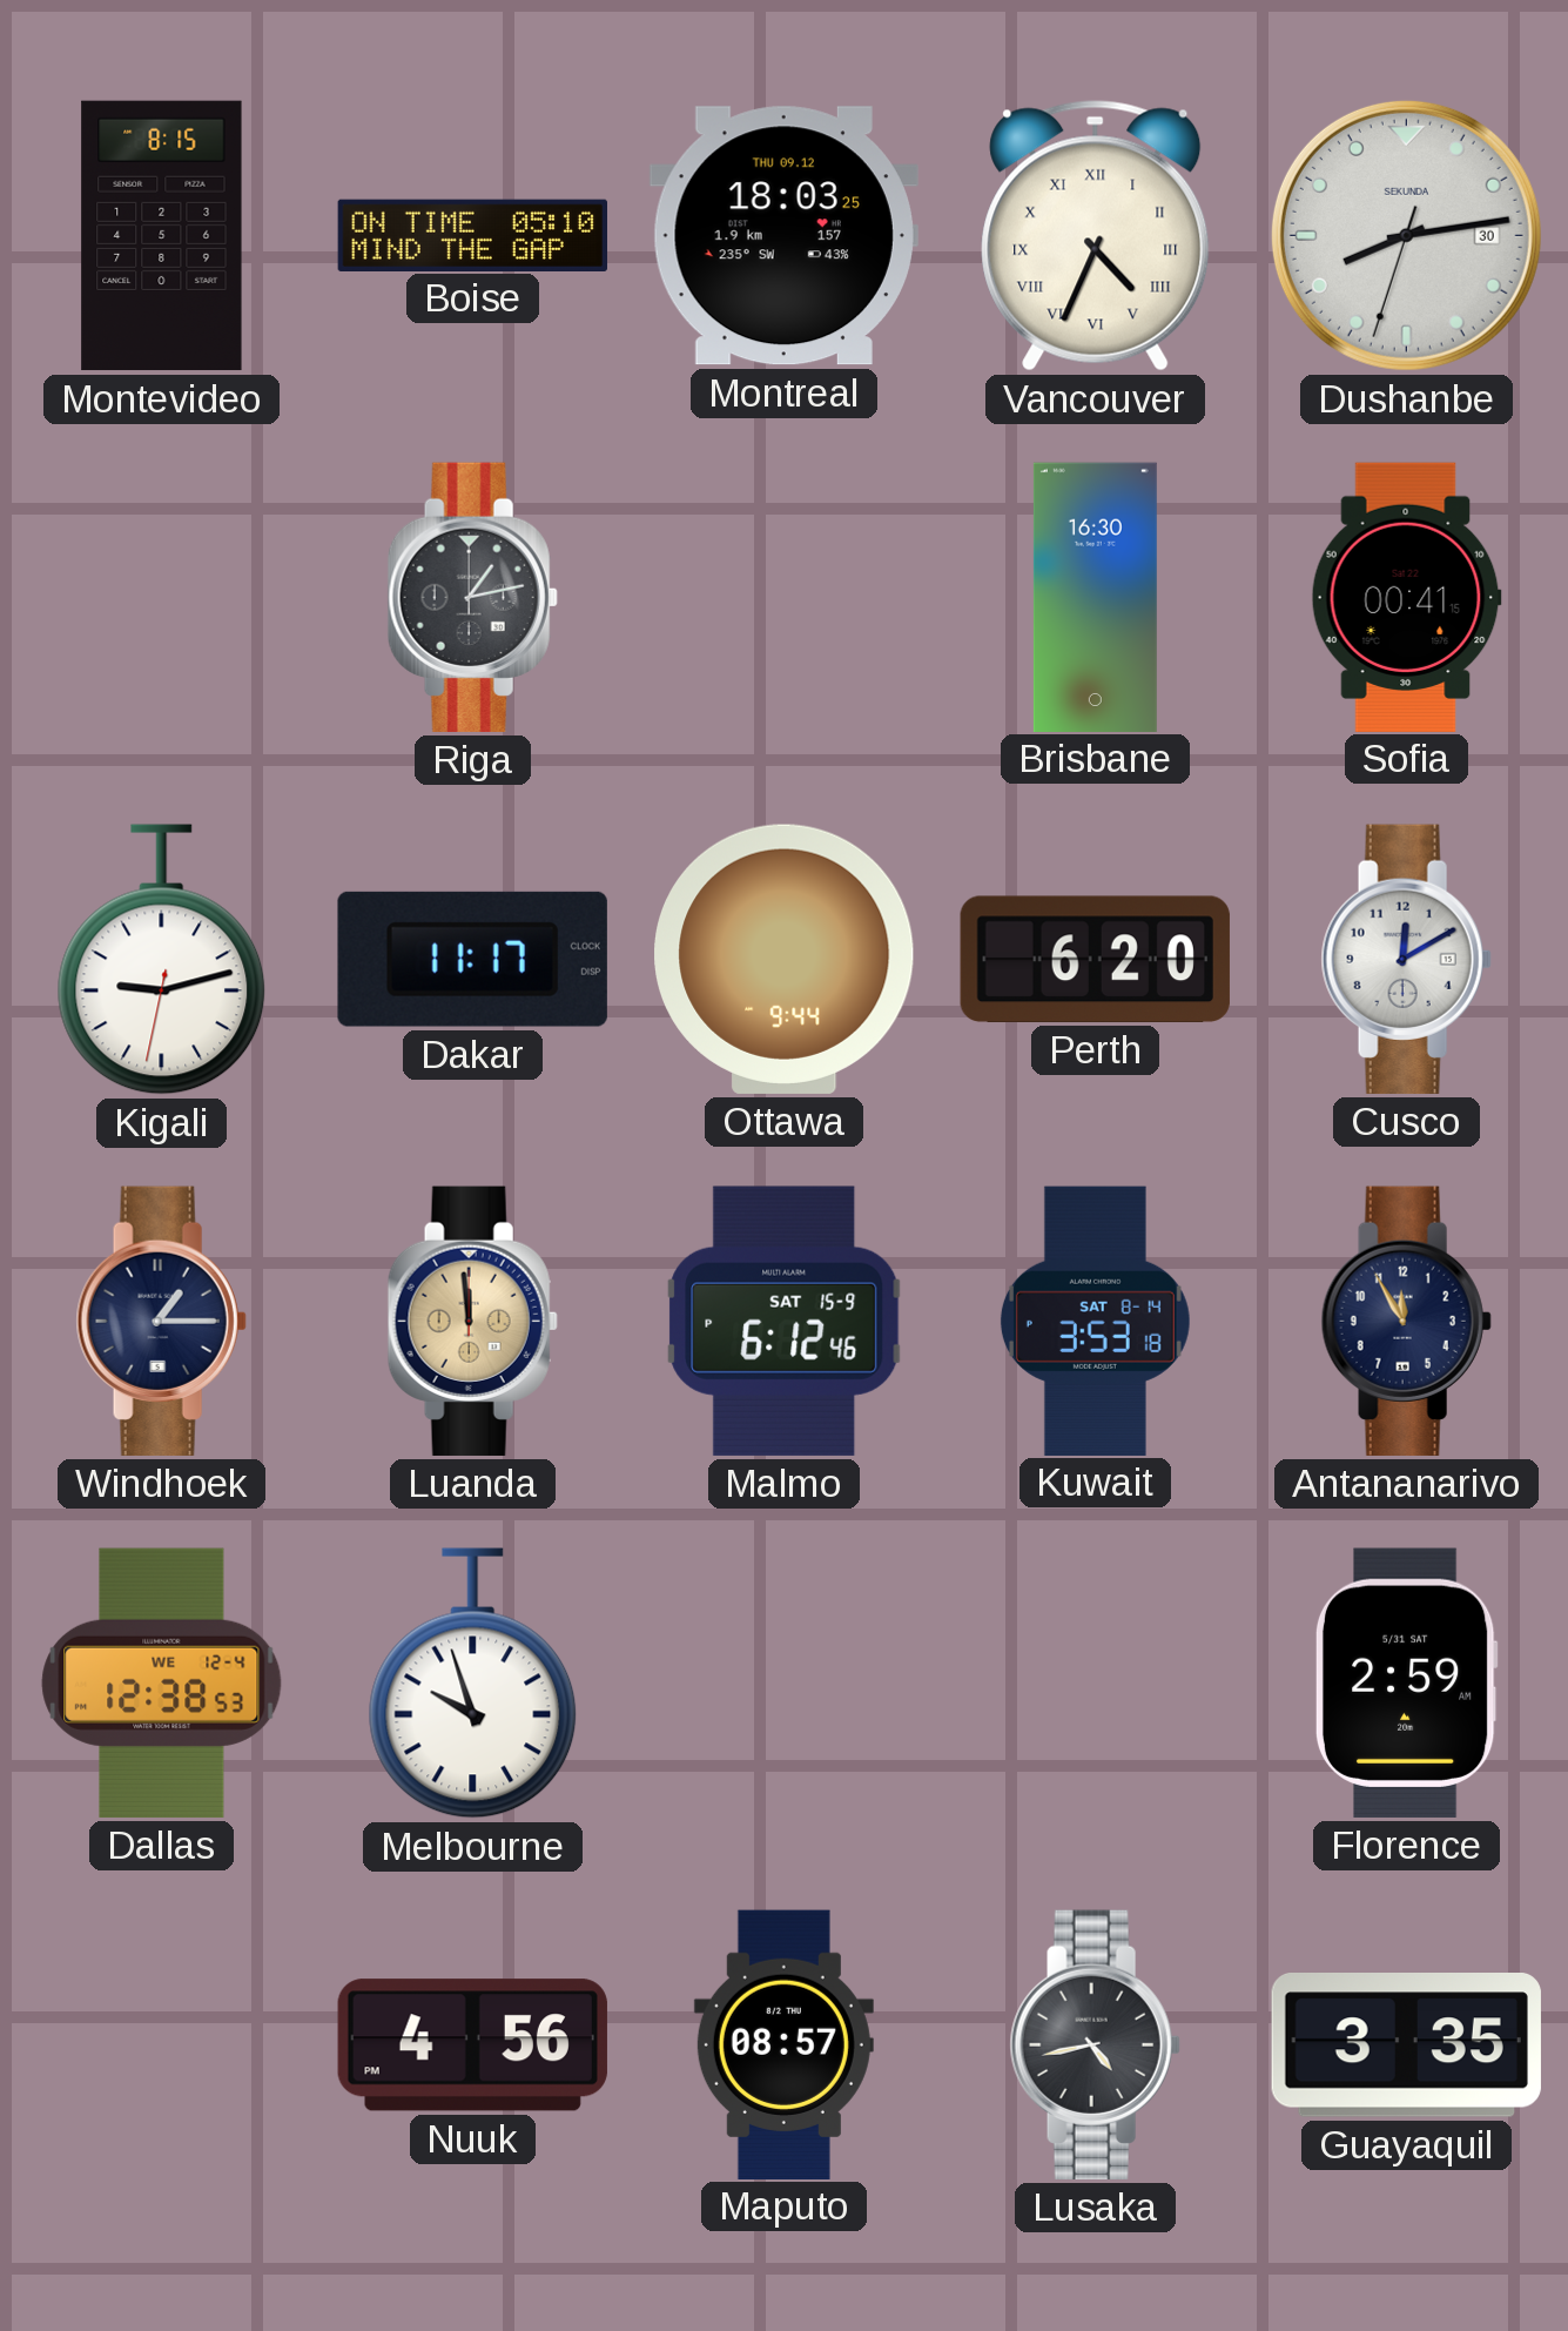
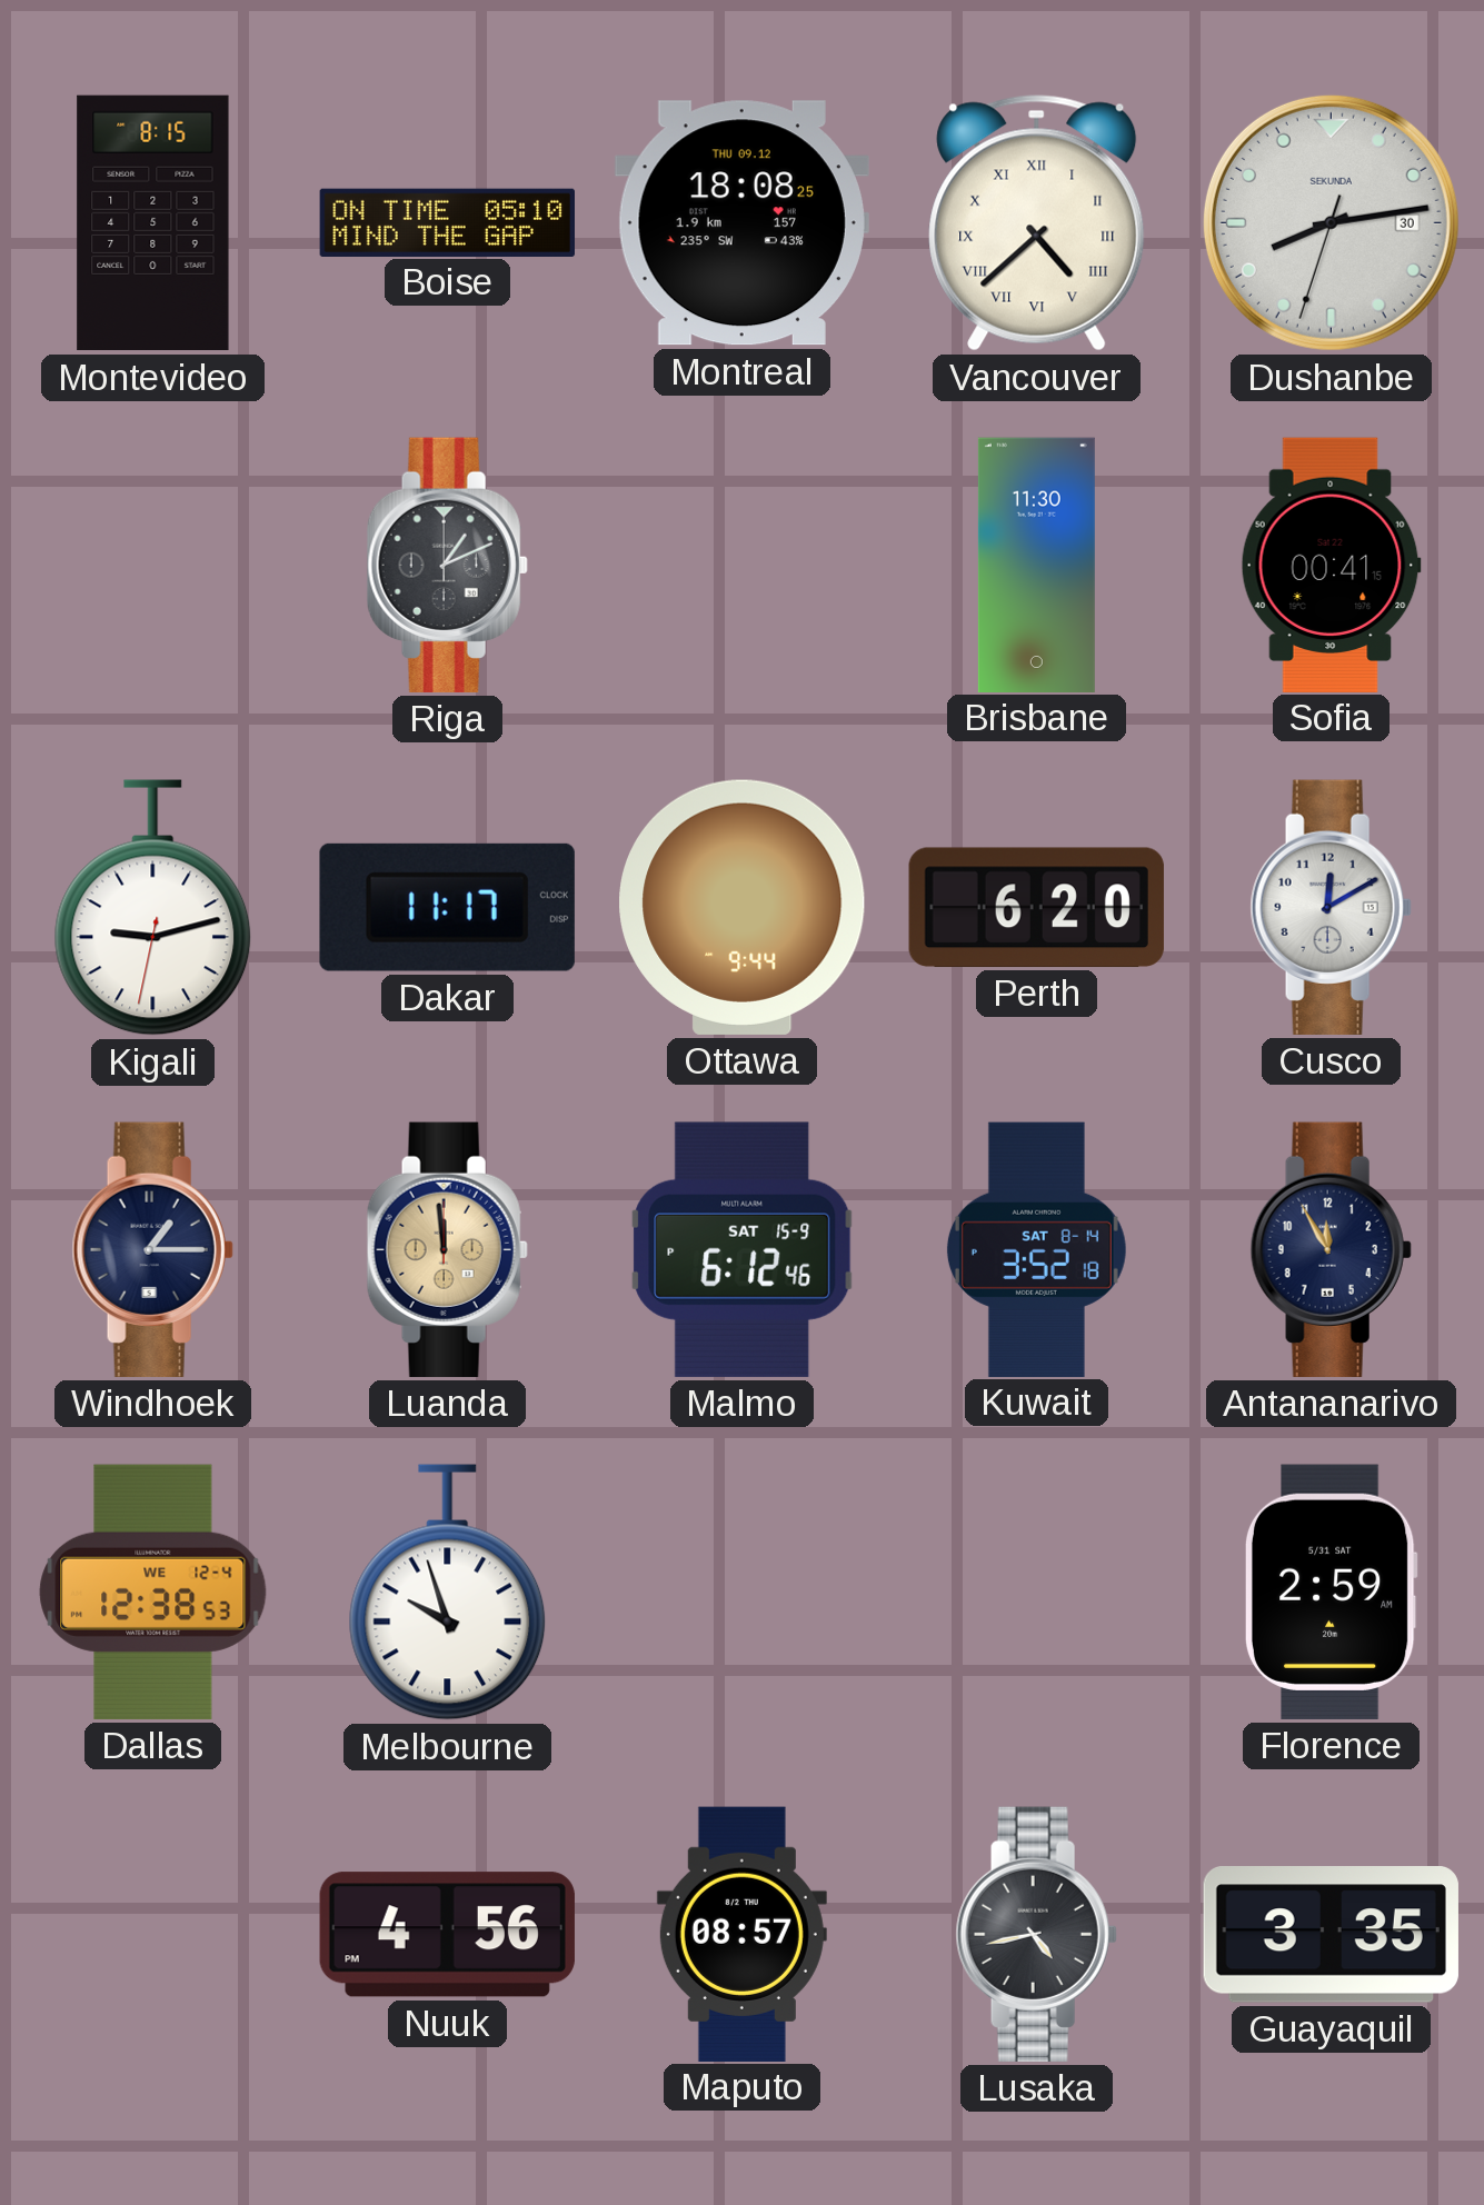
Montreal: 18:03 -> 18:08
Vancouver: 4:34 -> 4:38
Riga: 1:13 -> 1:11
Brisbane: 16:30 -> 11:30
Kuwait: 3:53 -> 3:52
